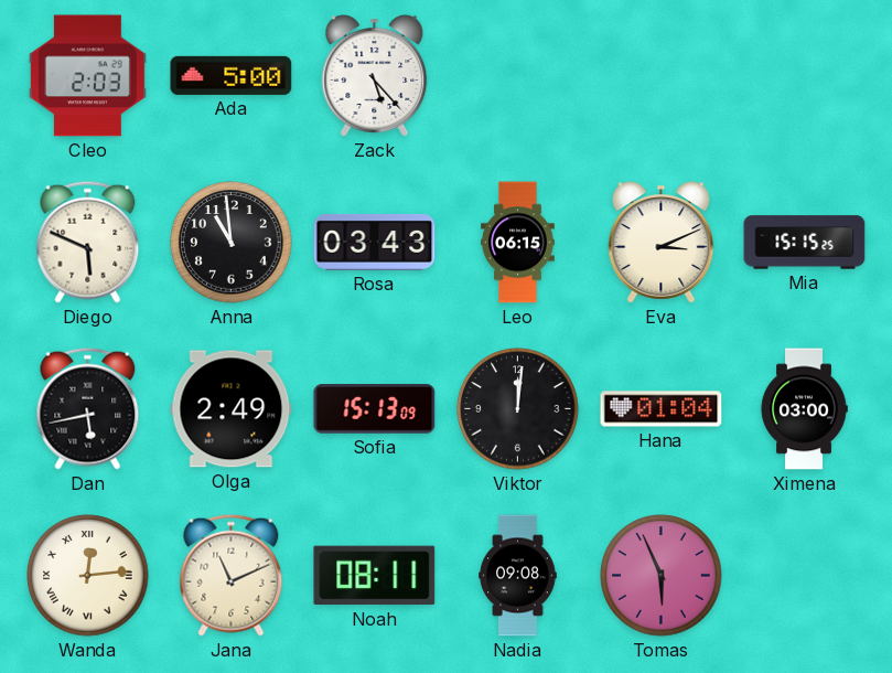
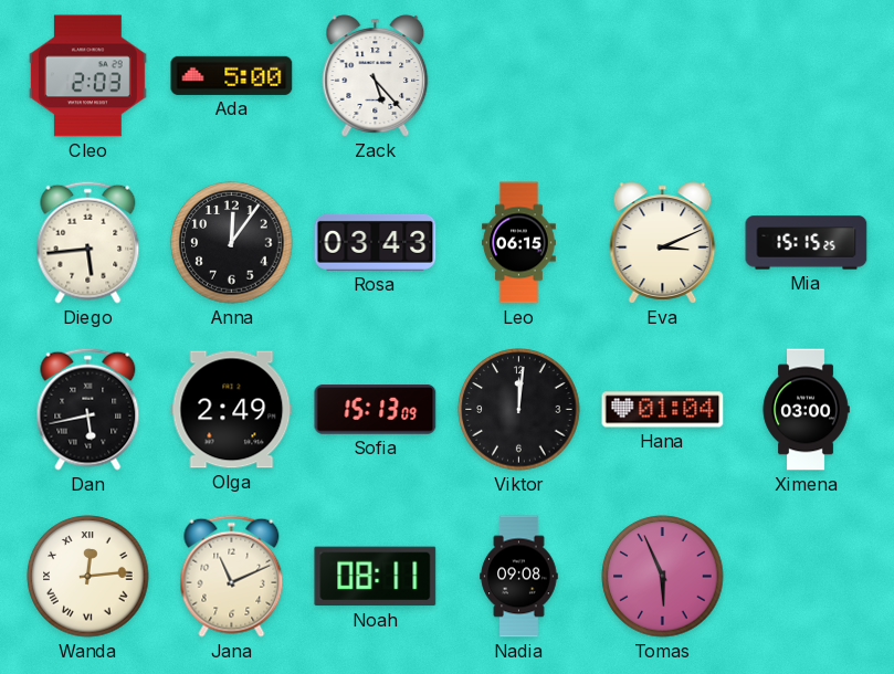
Diego: 5:49 -> 5:44
Anna: 10:59 -> 12:06
